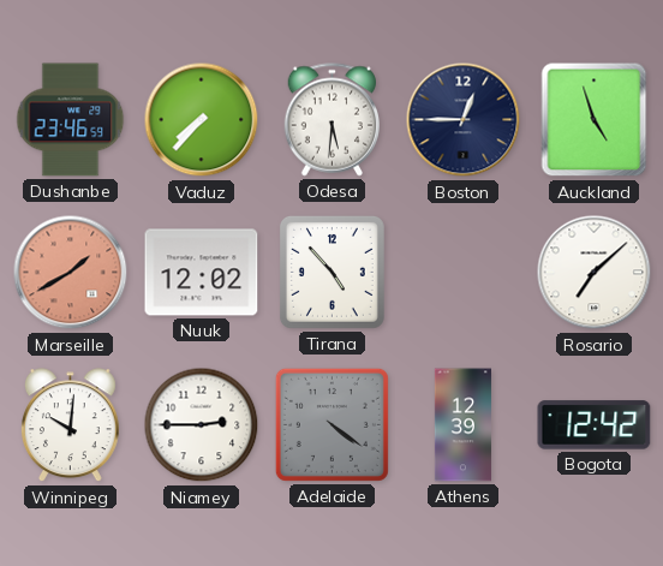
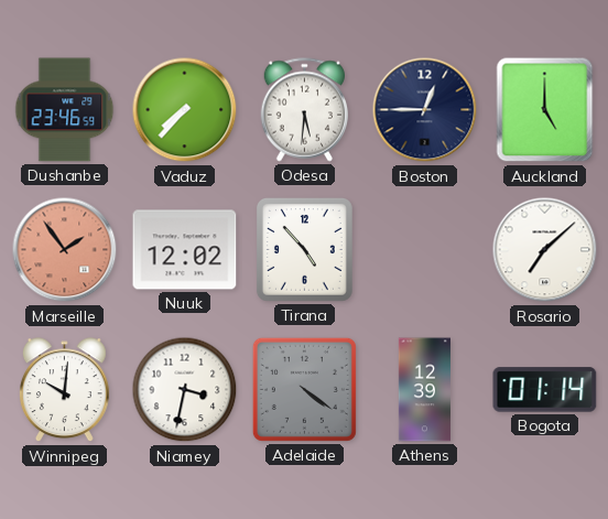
Auckland: 4:57 -> 5:00
Marseille: 1:40 -> 1:54
Niamey: 2:45 -> 3:32
Bogota: 12:42 -> 01:14
